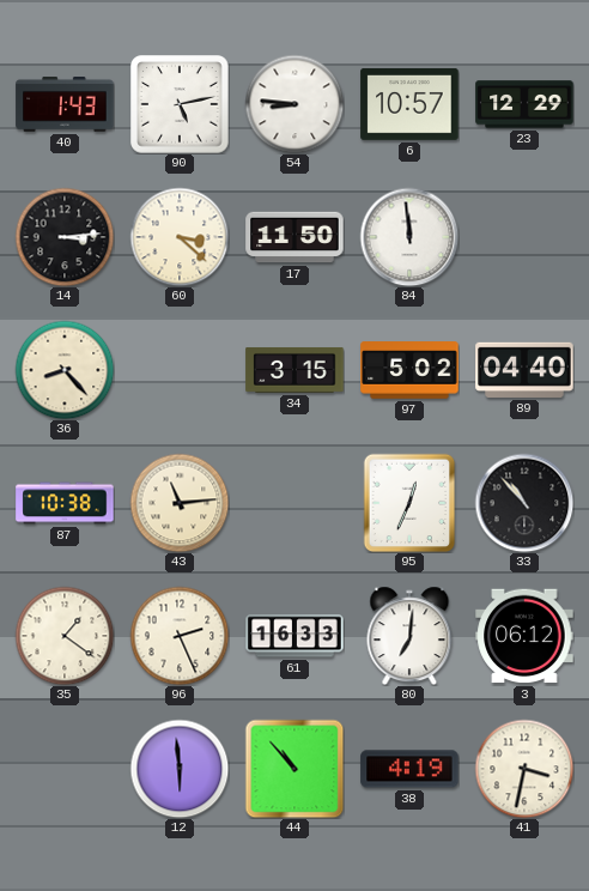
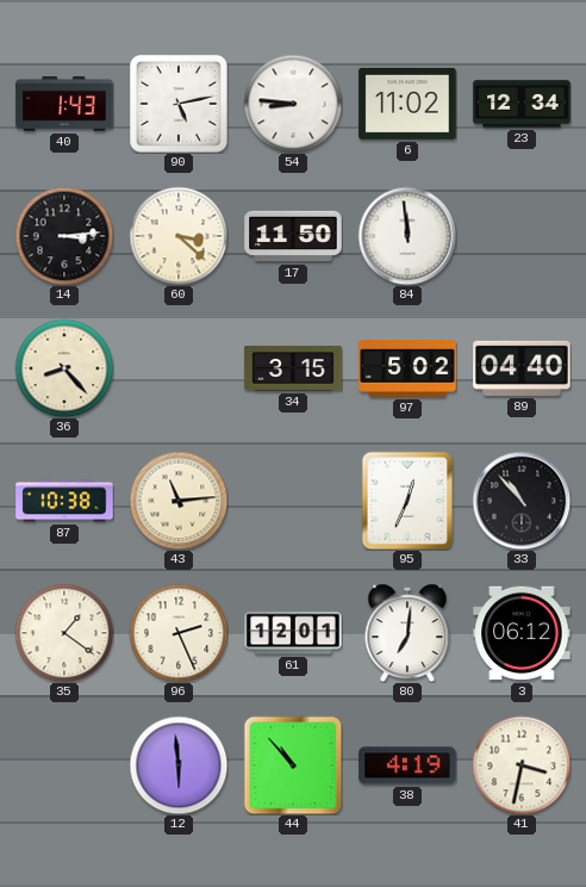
6: 10:57 -> 11:02
23: 12:29 -> 12:34
61: 16:33 -> 12:01
